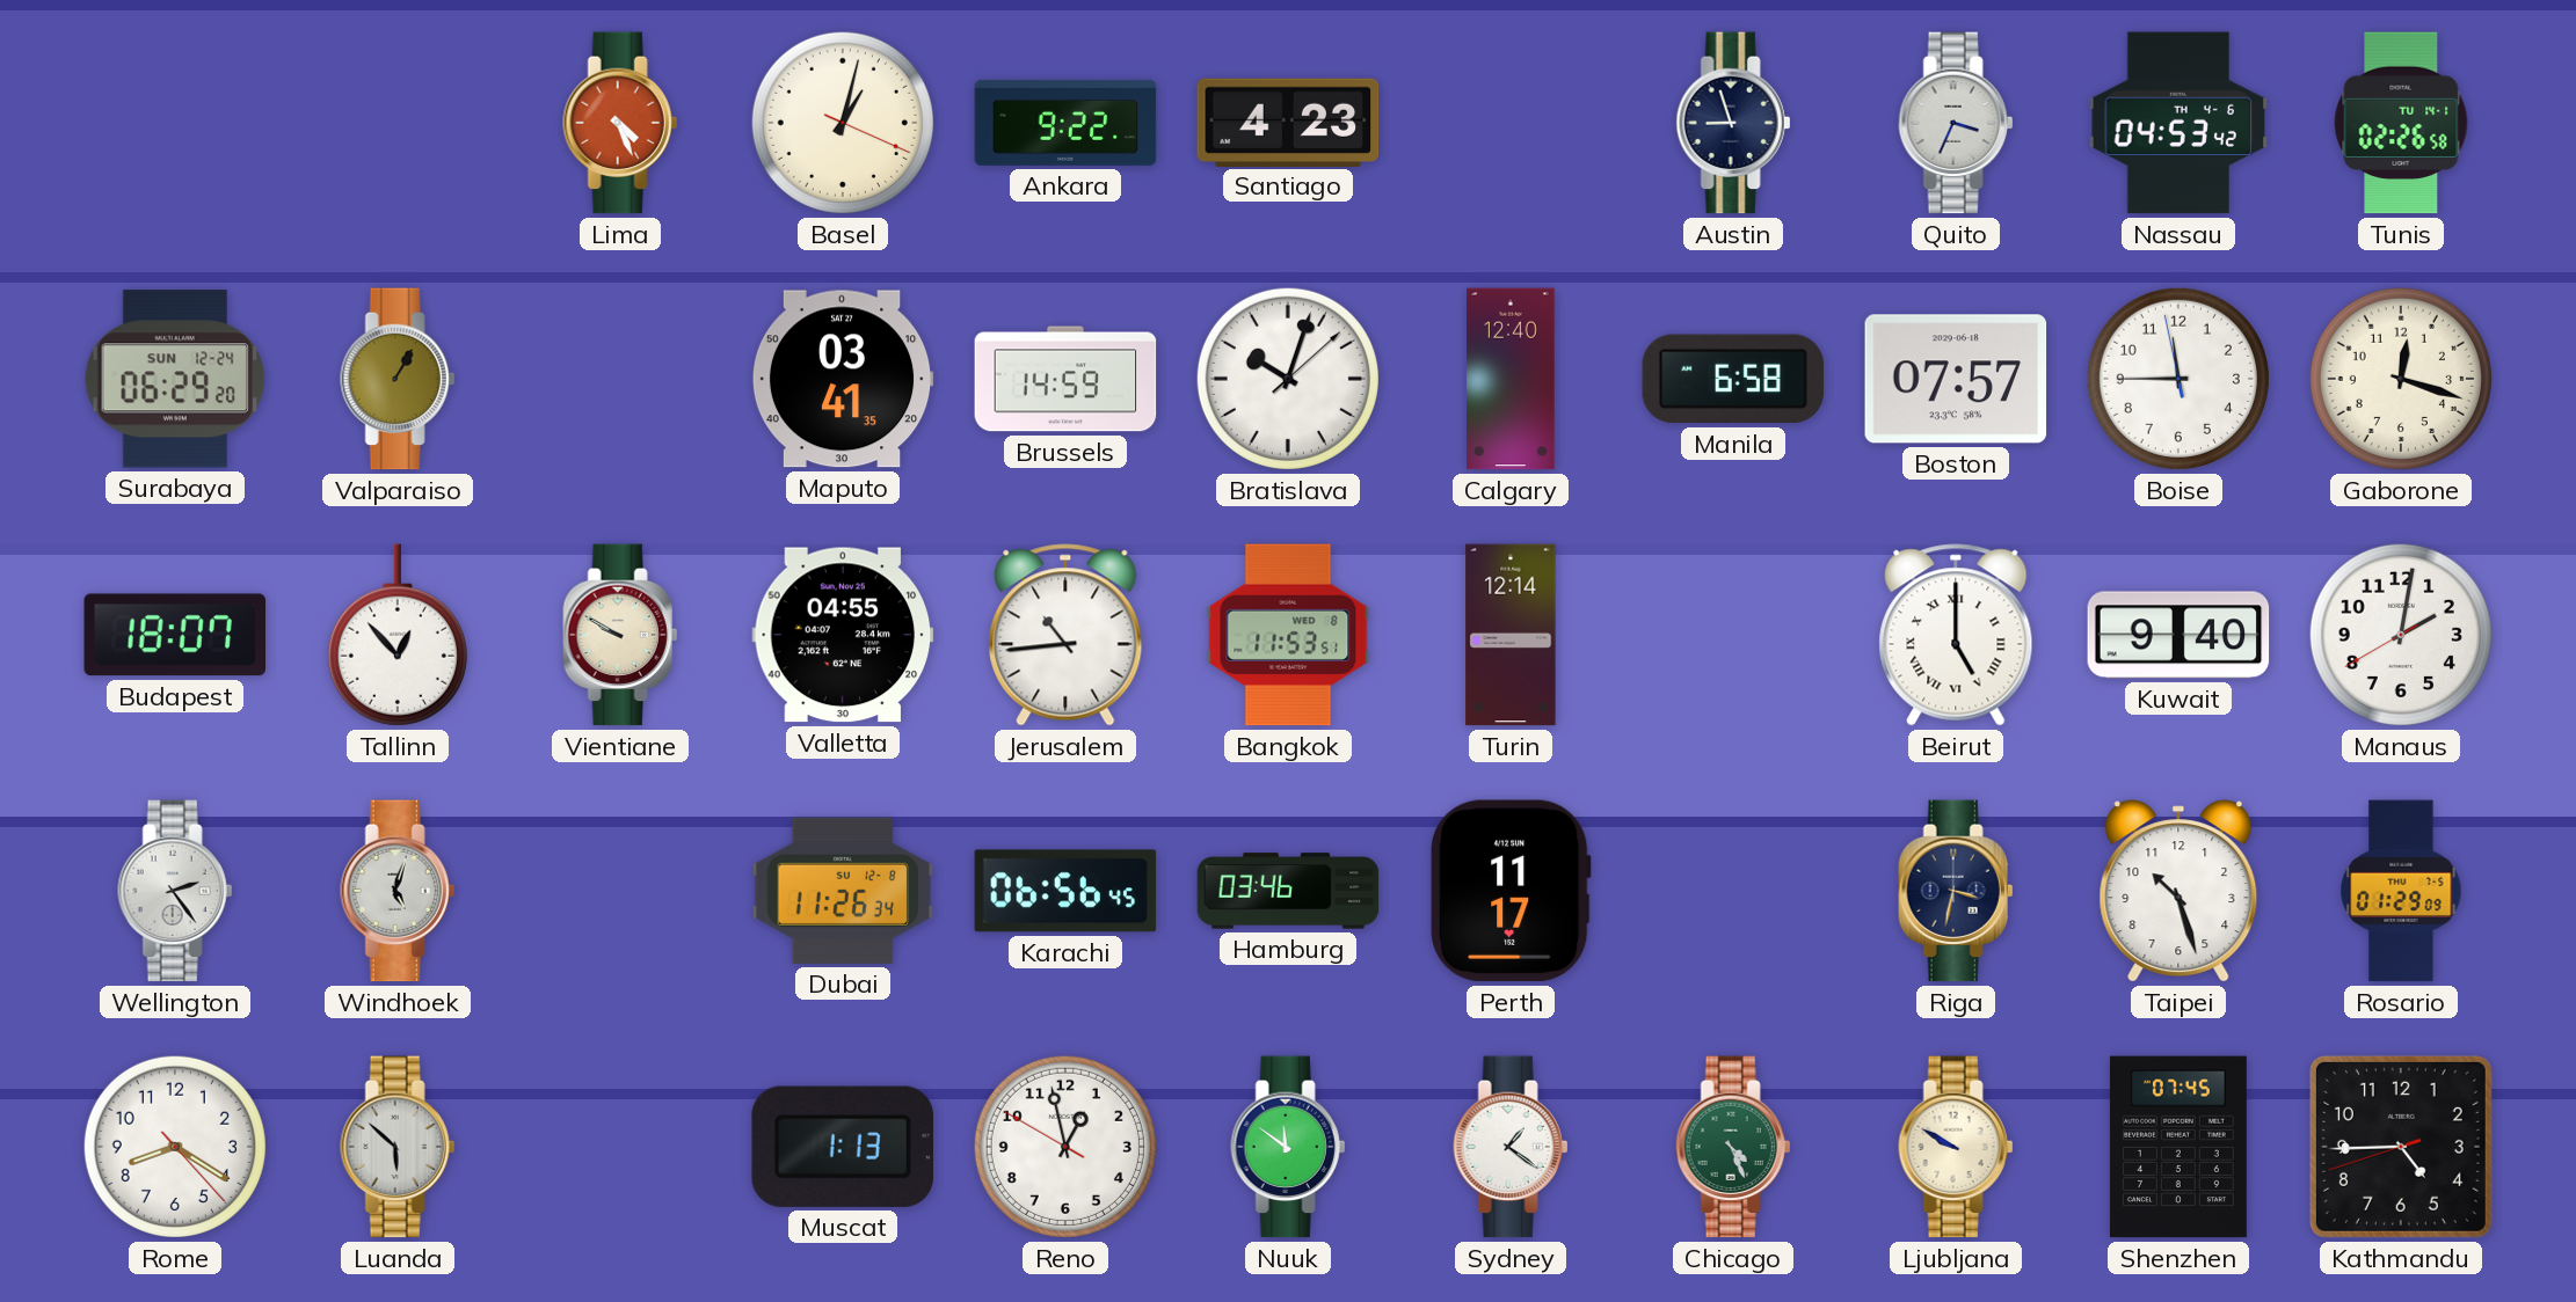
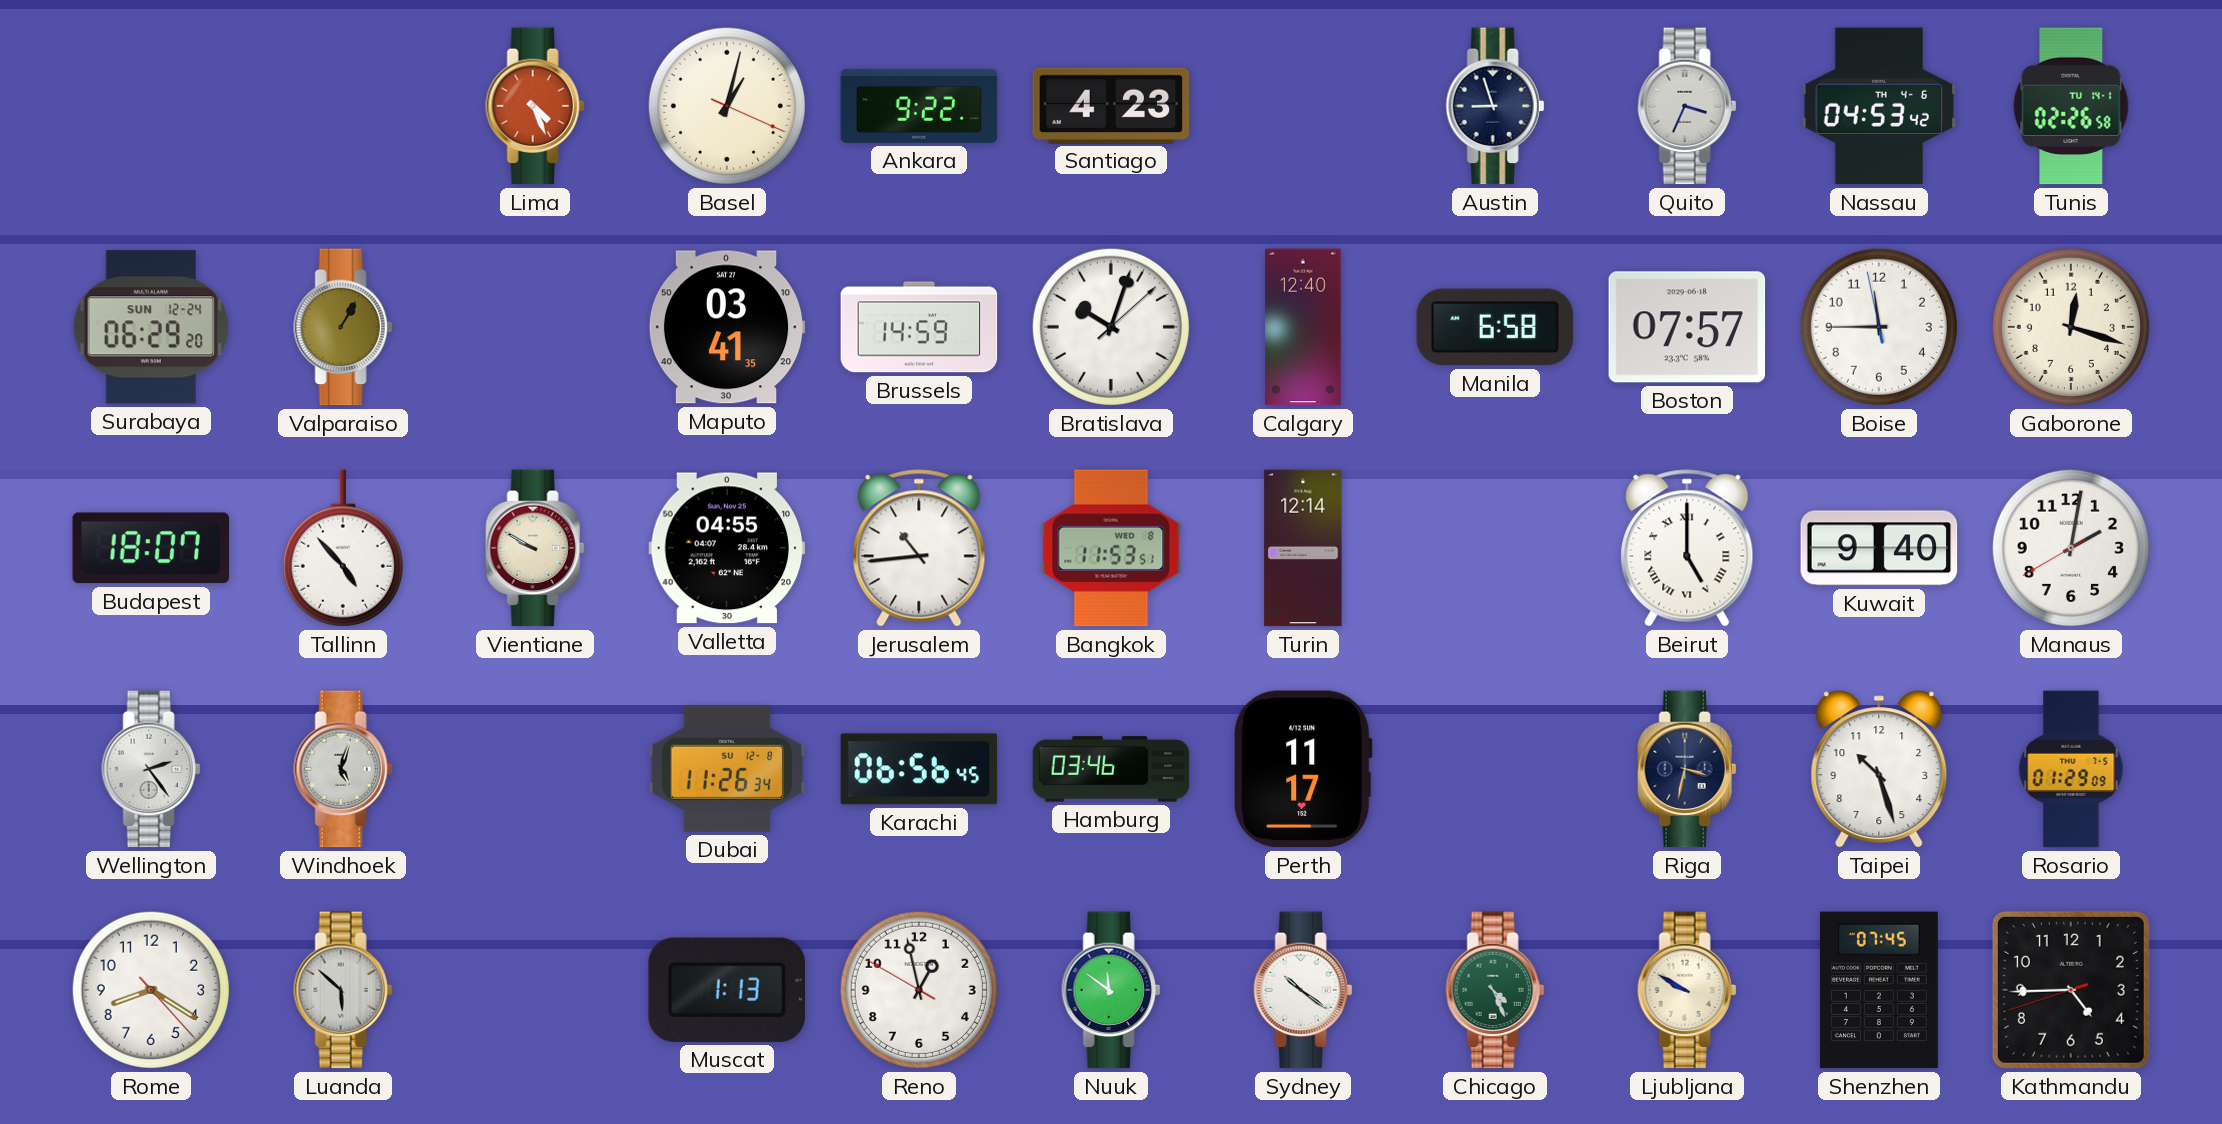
Tallinn: 12:53 -> 4:53
Sydney: 1:21 -> 10:21
